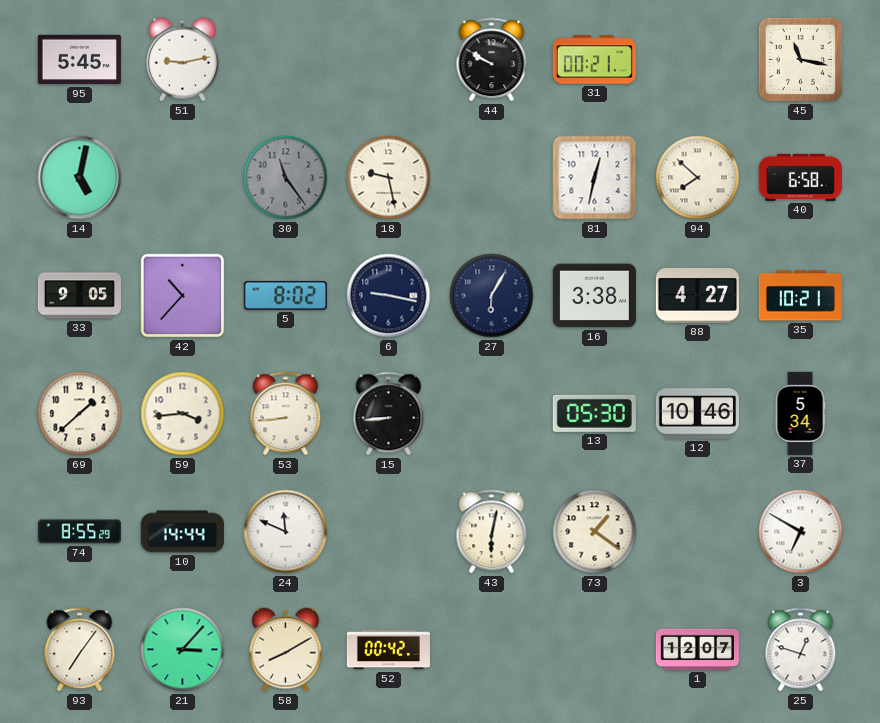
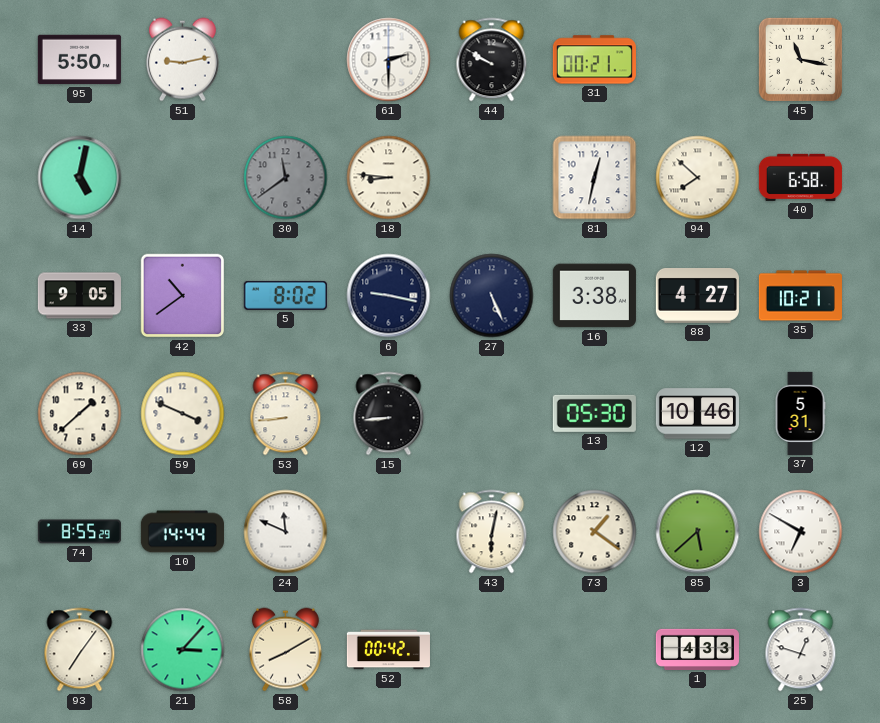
95: 5:45 -> 5:50
61: none -> 2:30
30: 11:24 -> 11:39
18: 9:28 -> 8:46
42: 10:37 -> 10:39
27: 6:05 -> 5:26
59: 3:44 -> 3:49
37: 5:34 -> 5:31
85: none -> 5:38
1: 12:07 -> 4:33
